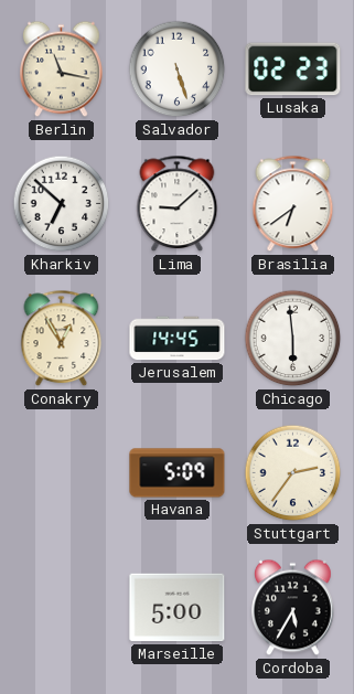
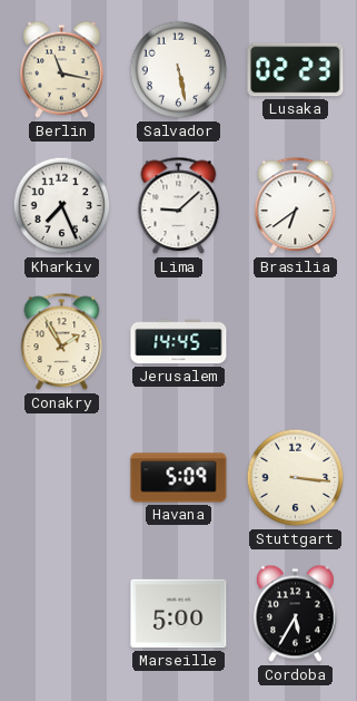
Salvador: 5:27 -> 5:28
Kharkiv: 6:52 -> 7:26
Conakry: 12:55 -> 1:55
Chicago: 5:59 -> none
Stuttgart: 2:36 -> 3:16
